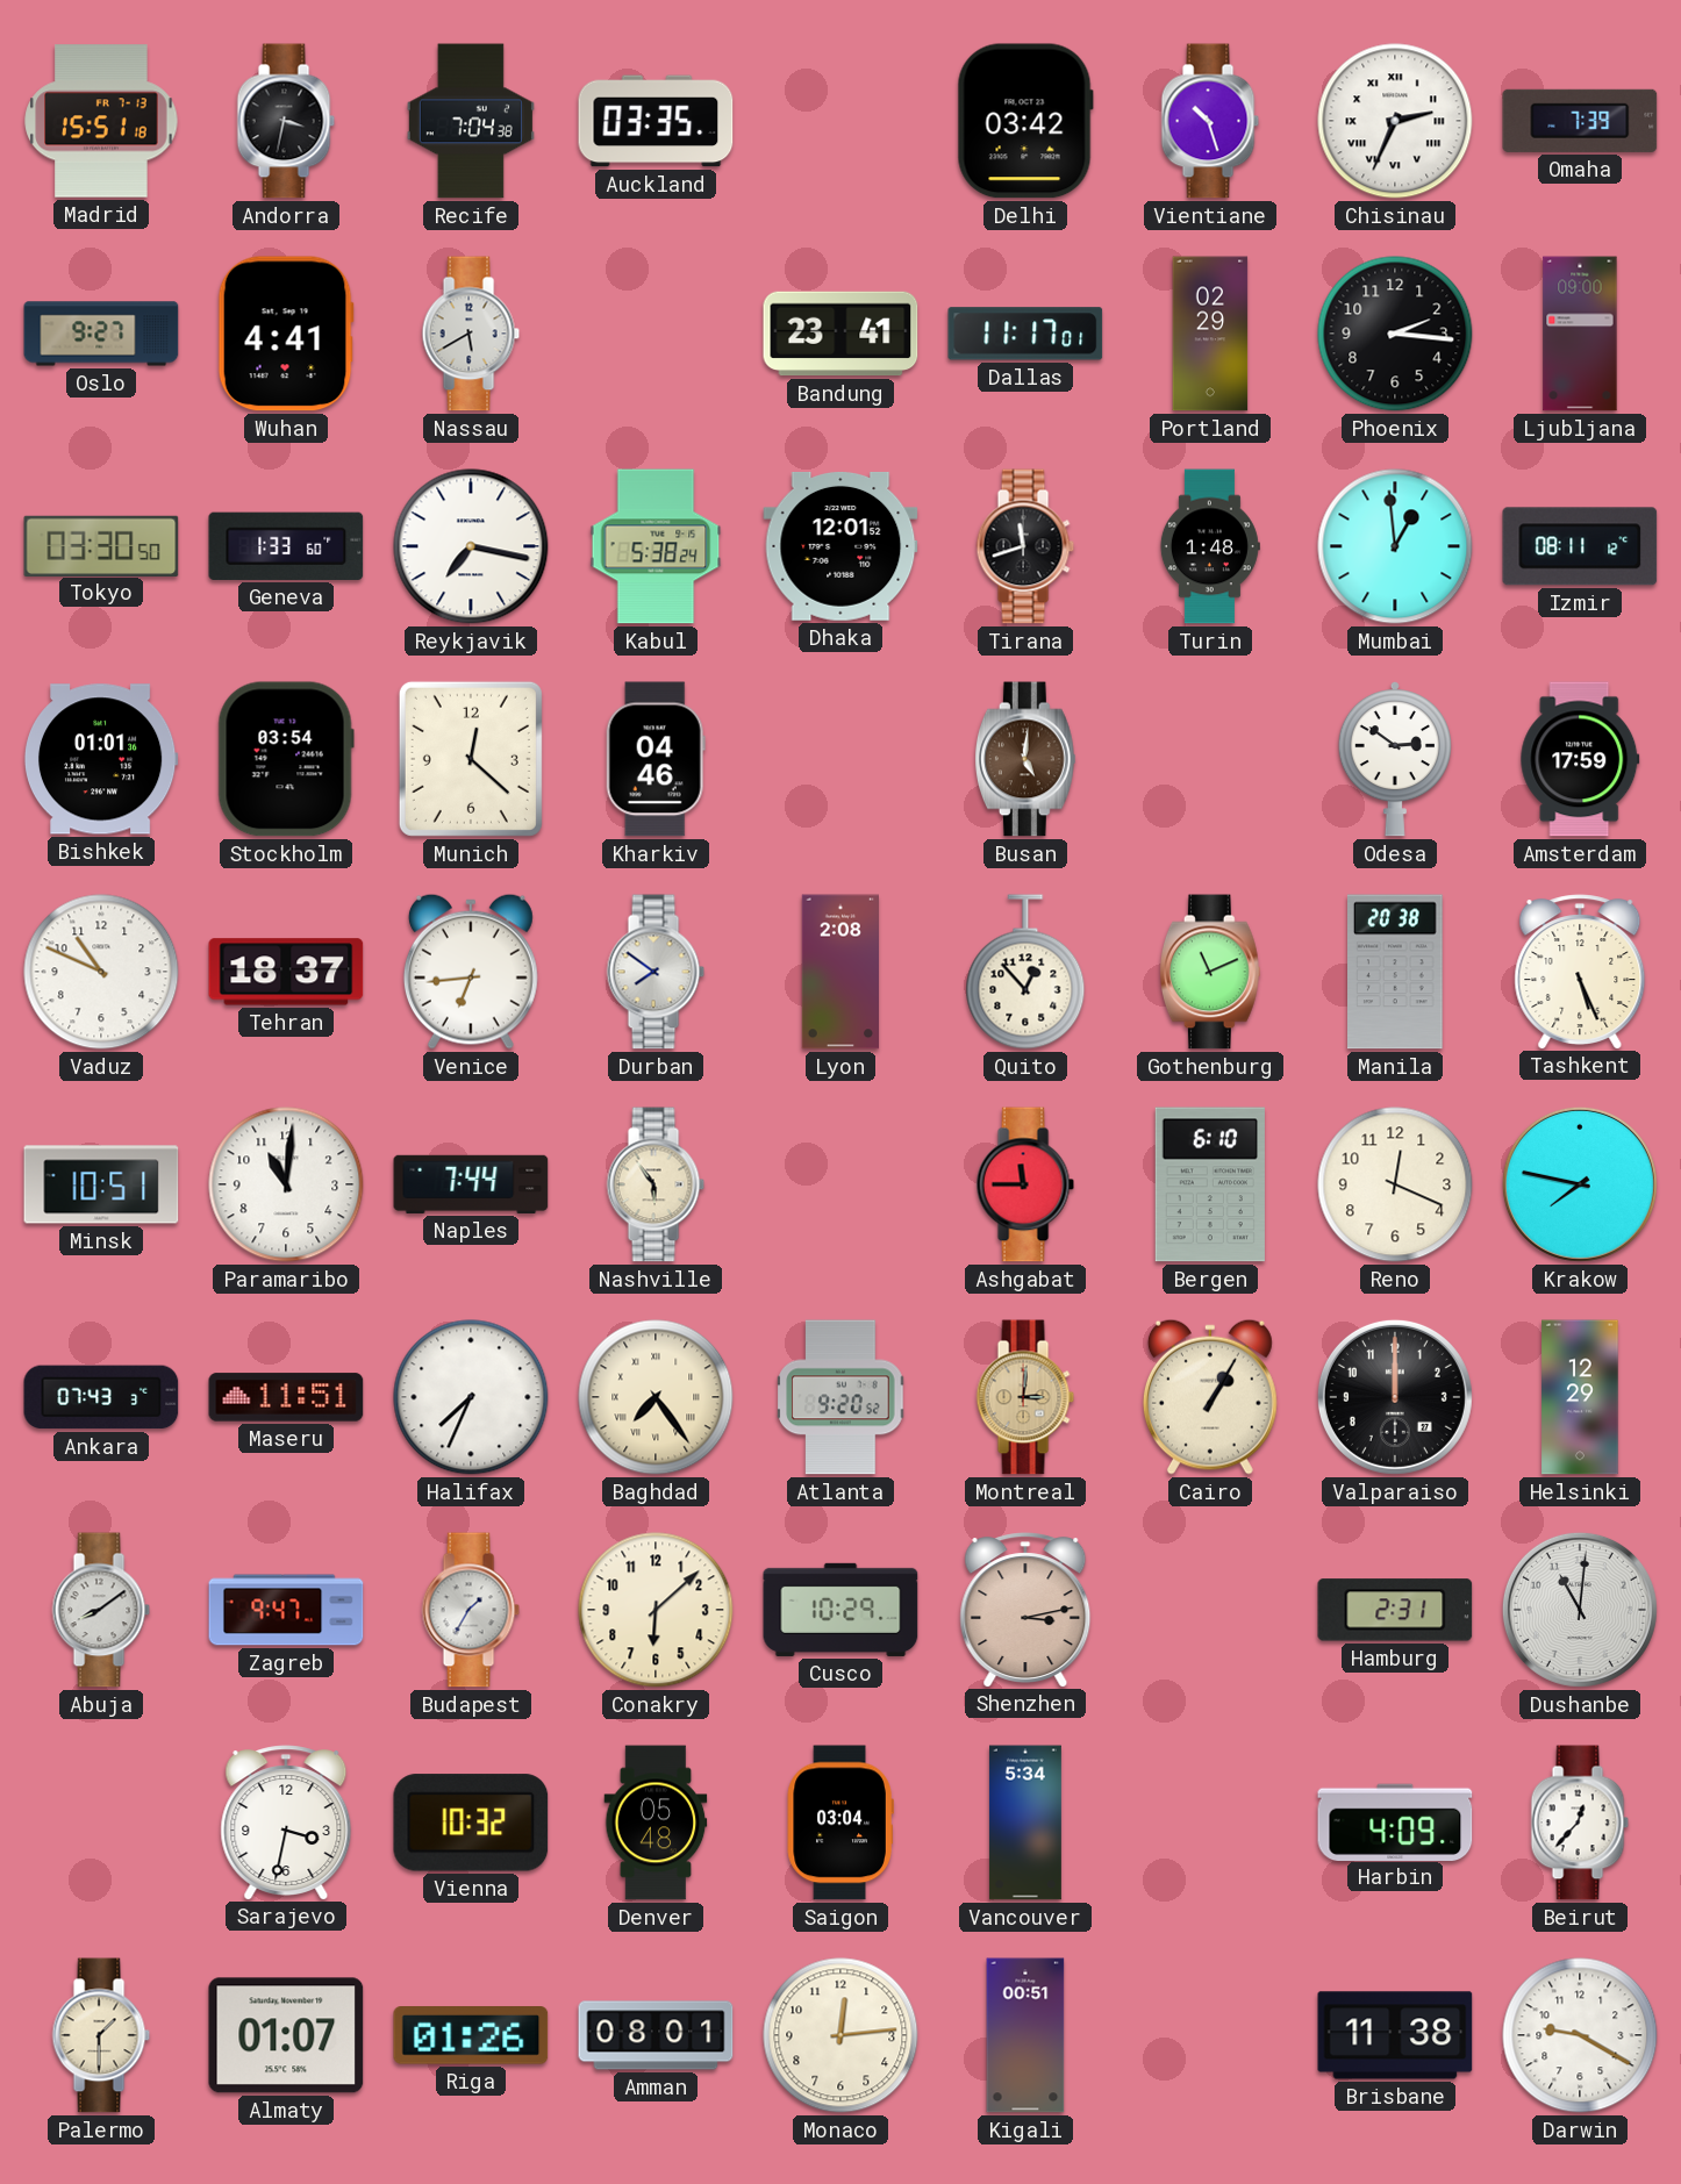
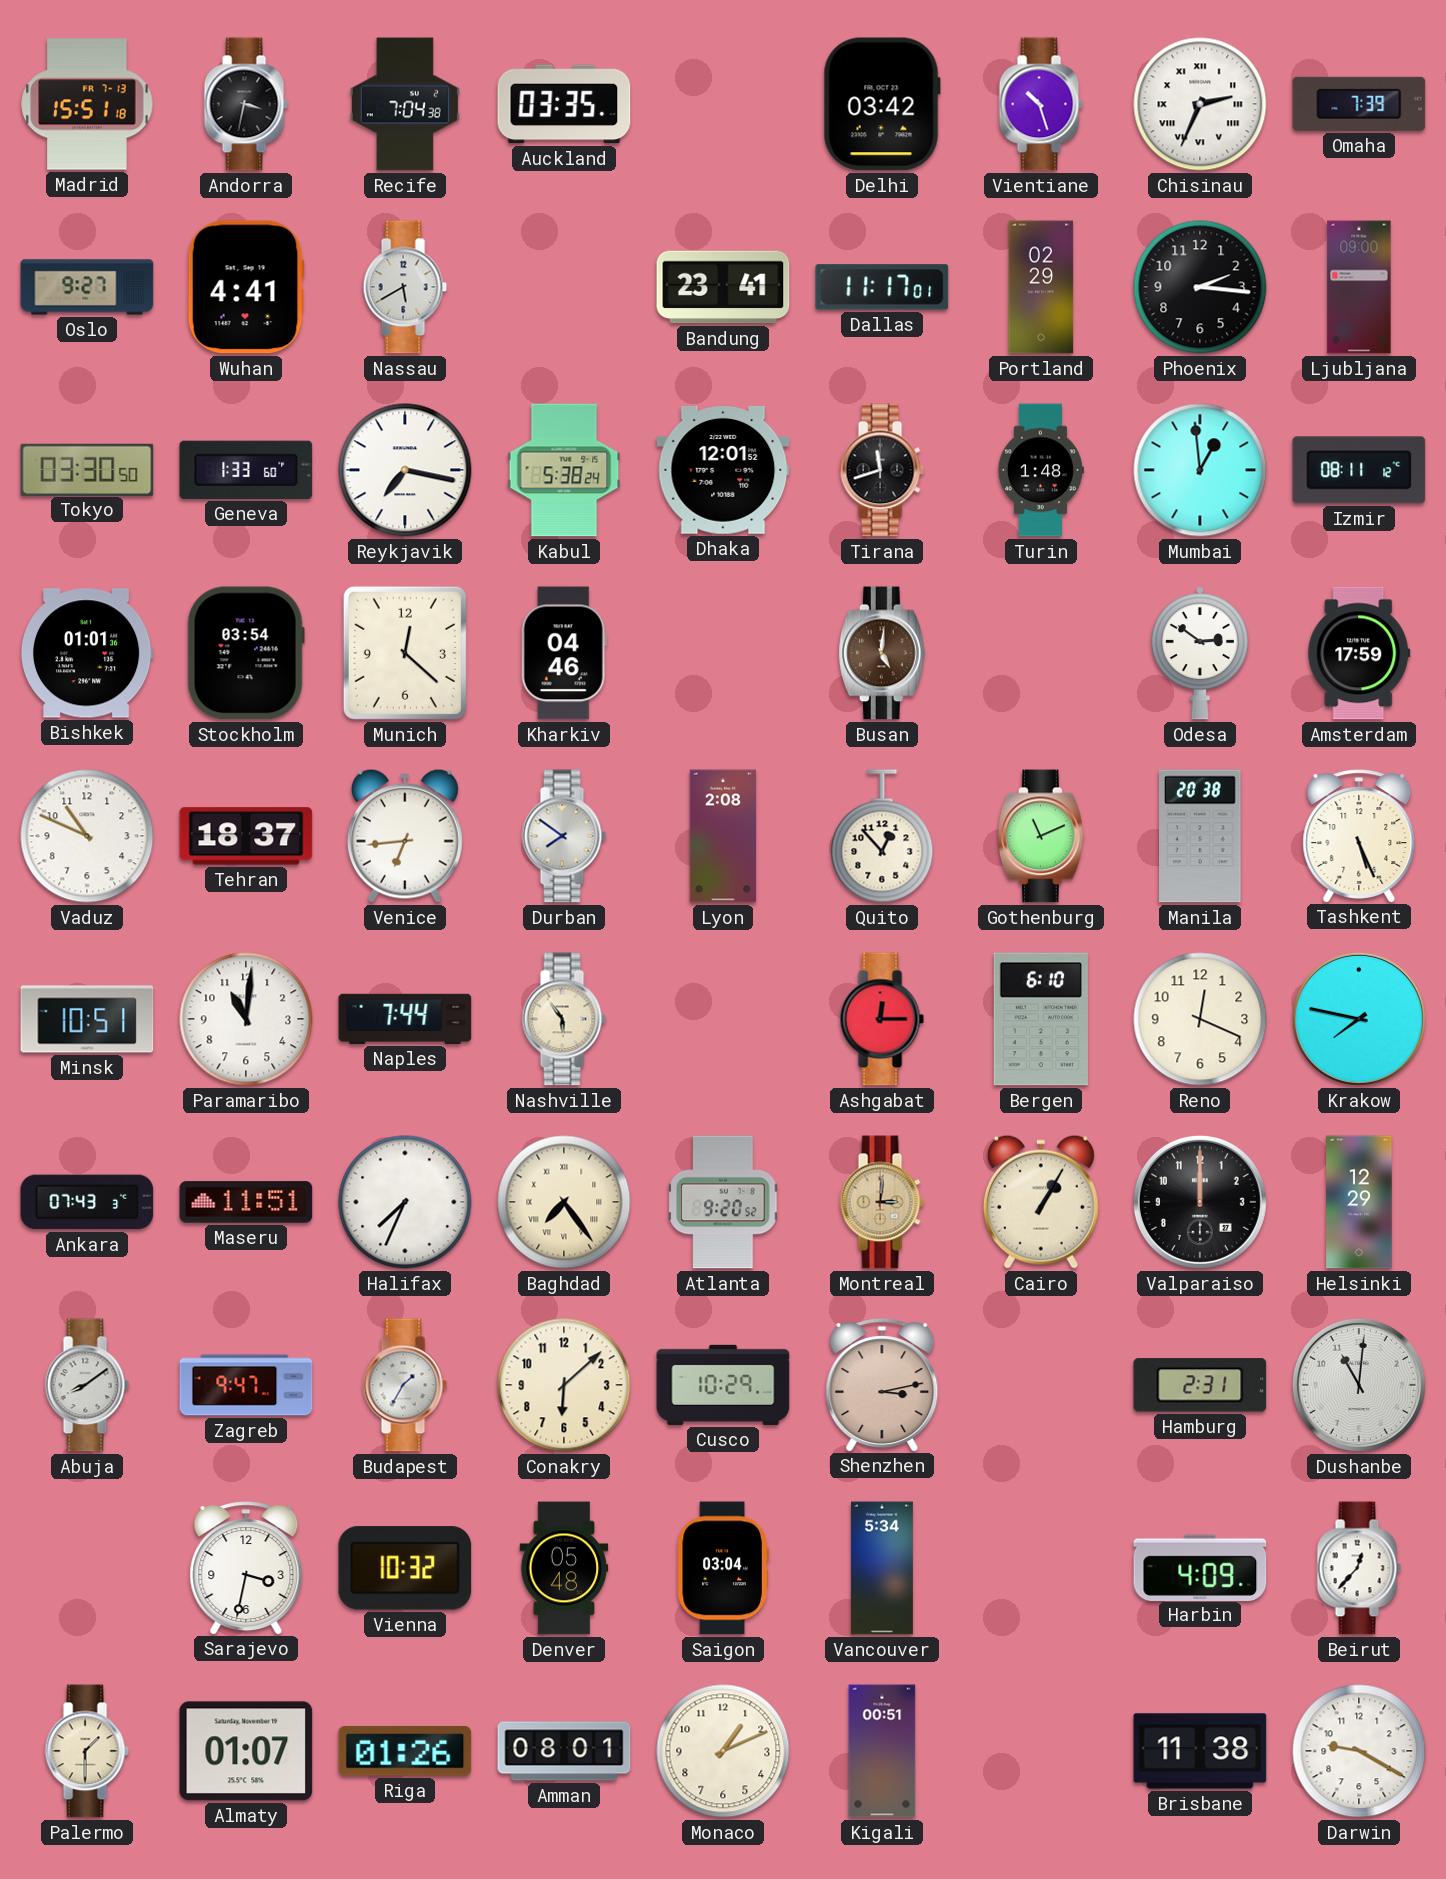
Ashgabat: 11:45 -> 12:15
Monaco: 12:14 -> 1:11
